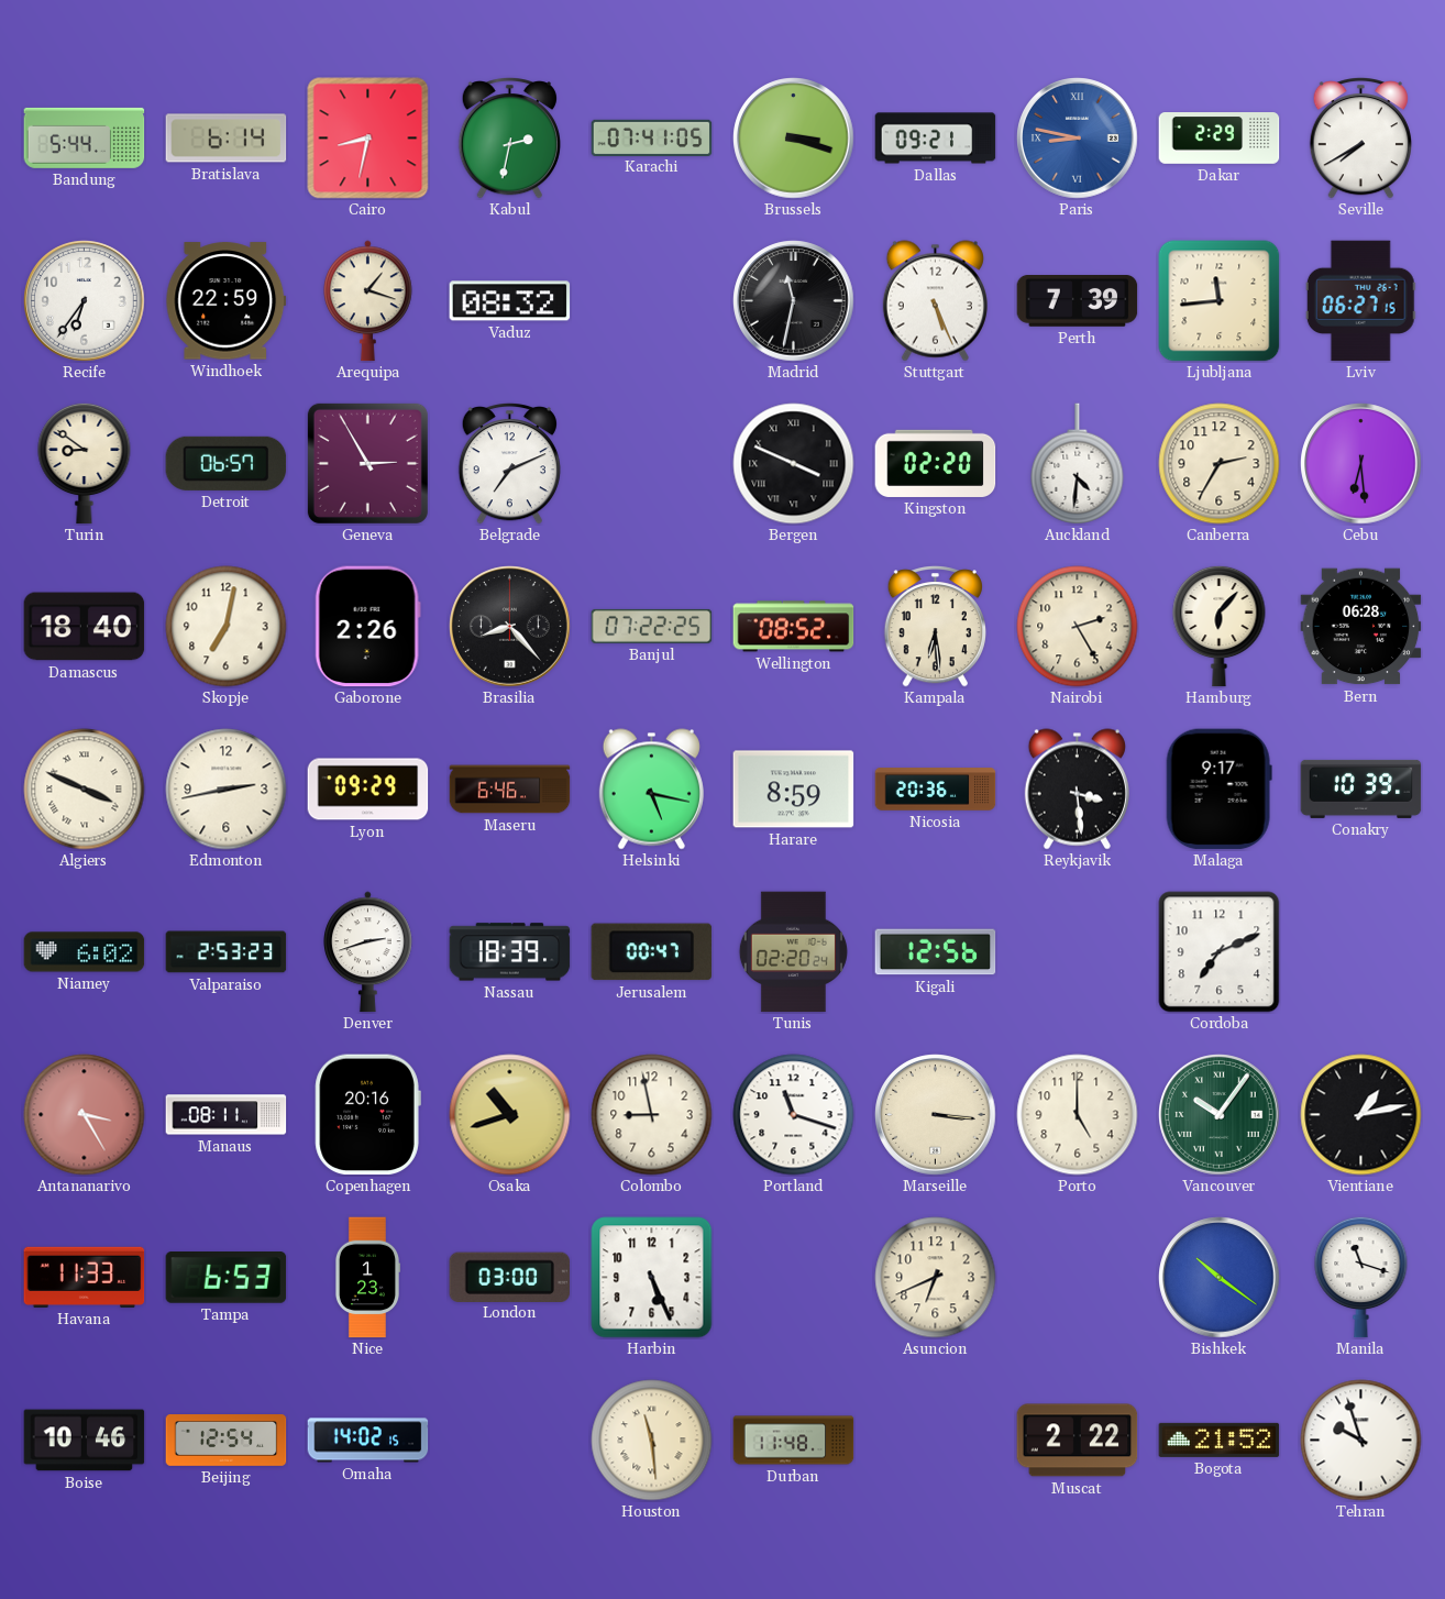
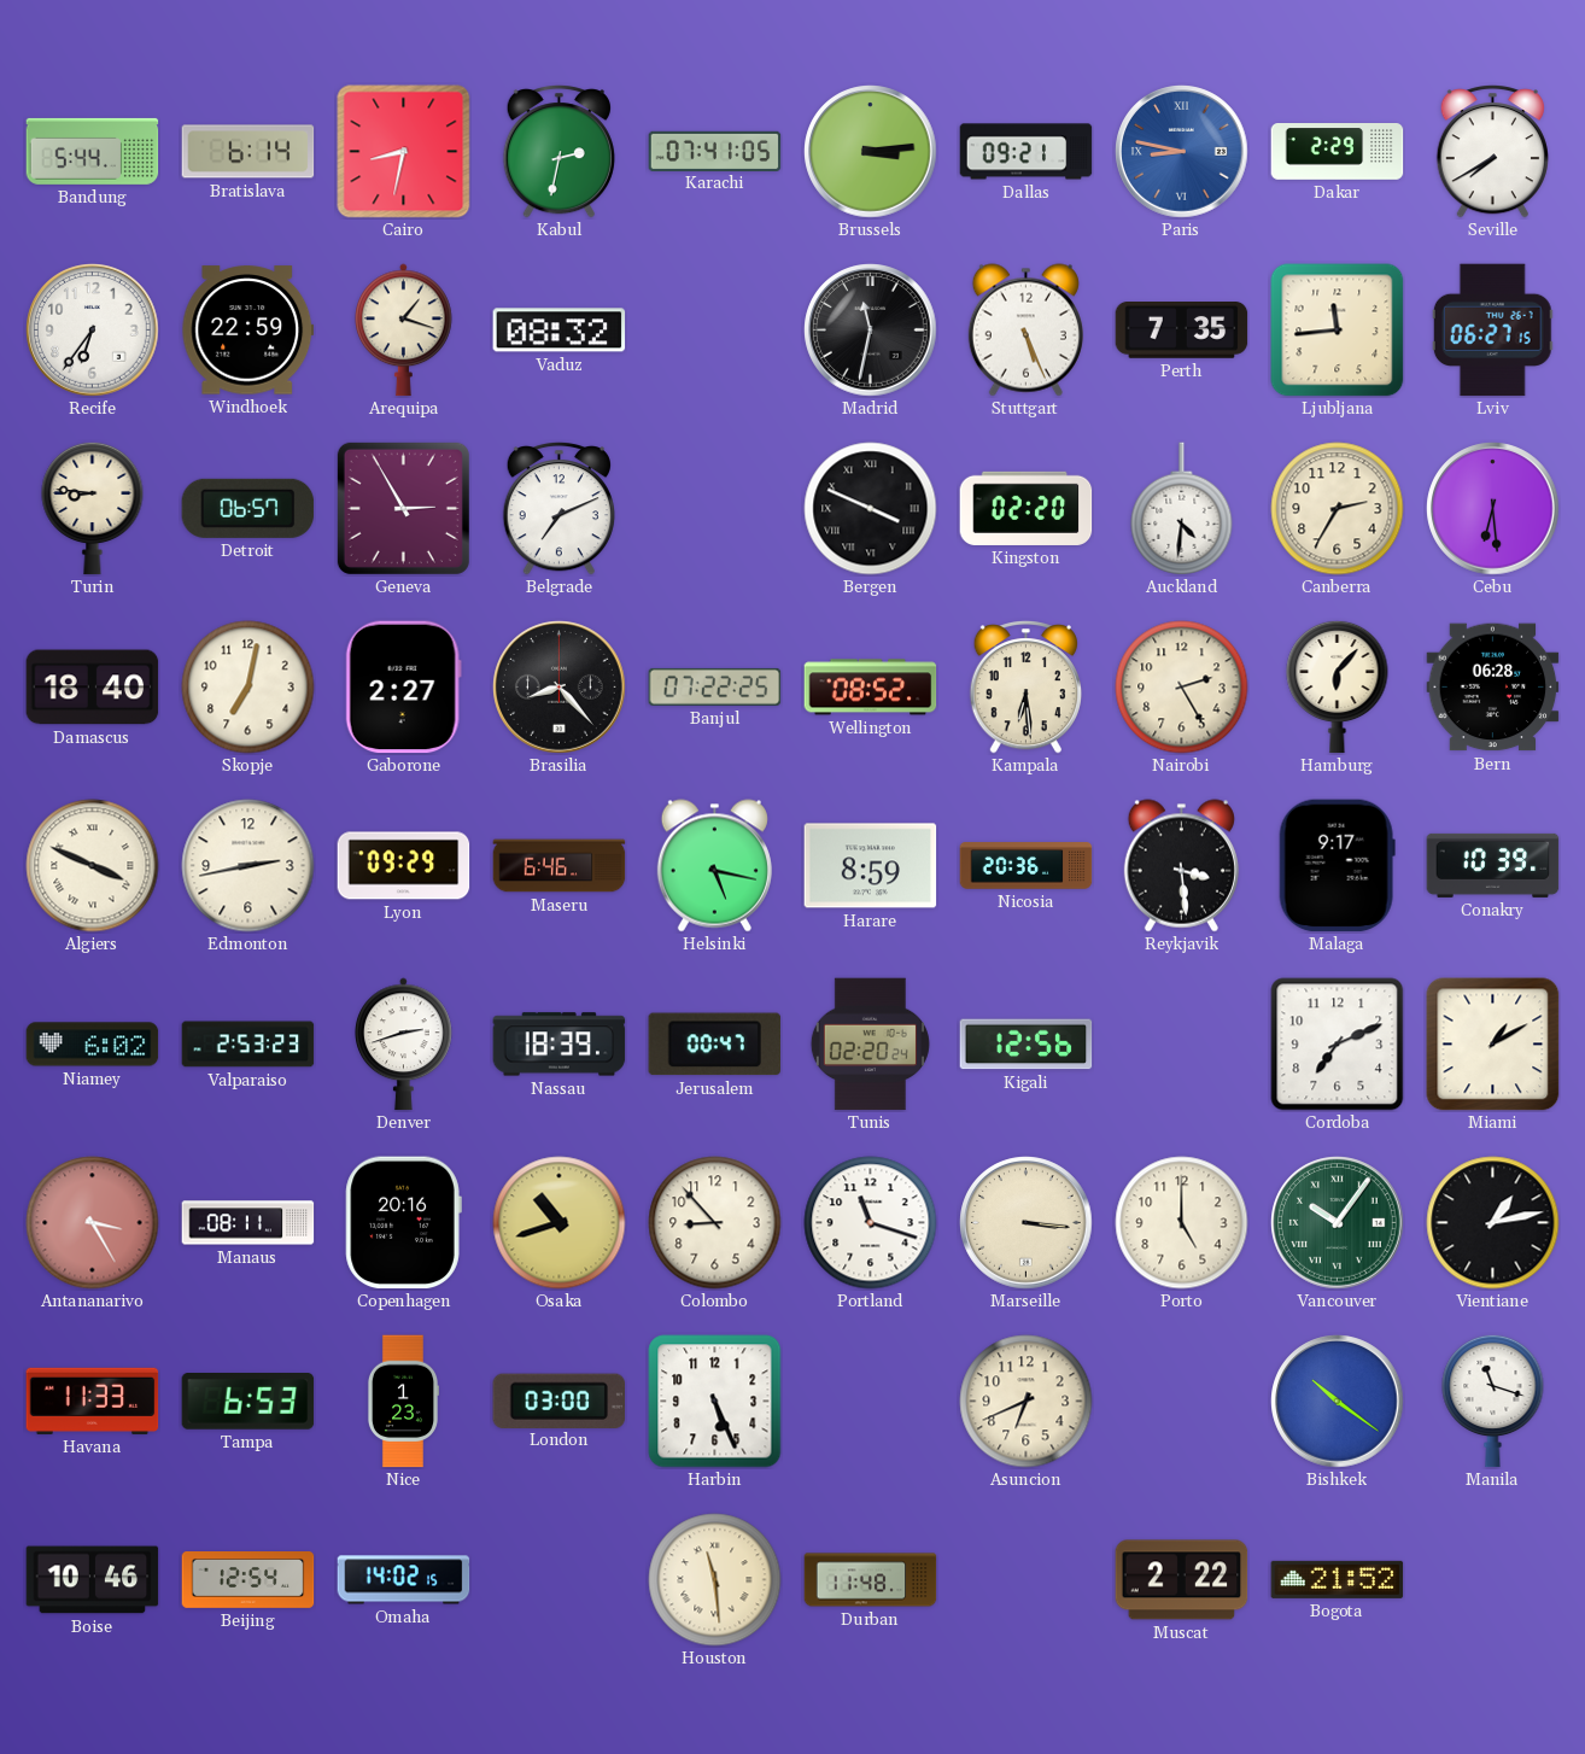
Brussels: 3:18 -> 3:14
Perth: 7:39 -> 7:35
Turin: 8:51 -> 8:46
Gaborone: 2:26 -> 2:27
Miami: none -> 1:10
Colombo: 8:58 -> 8:53
Tehran: 9:57 -> none
